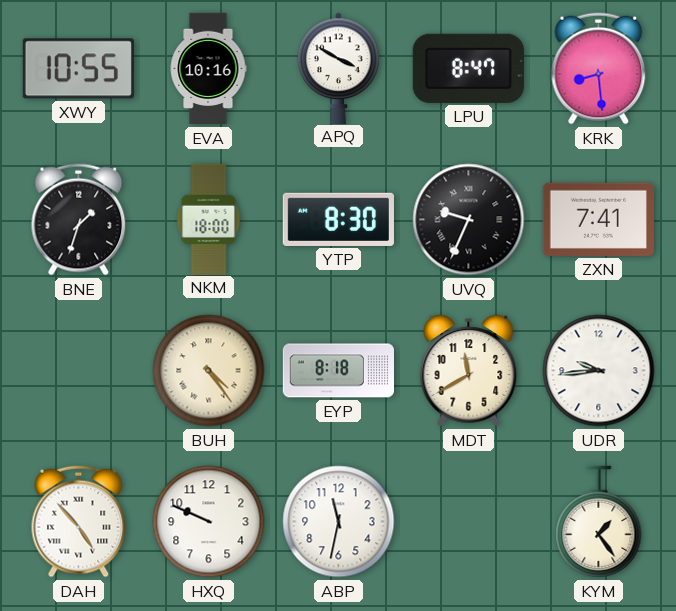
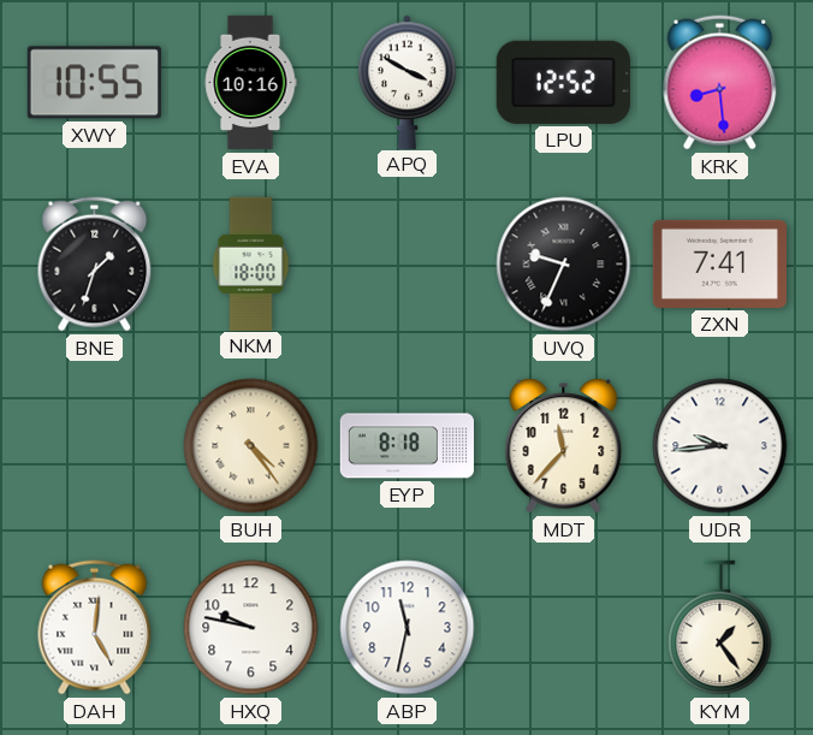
LPU: 8:47 -> 12:52
YTP: 8:30 -> none
MDT: 11:40 -> 11:37
DAH: 4:53 -> 5:01
HXQ: 9:49 -> 9:47
